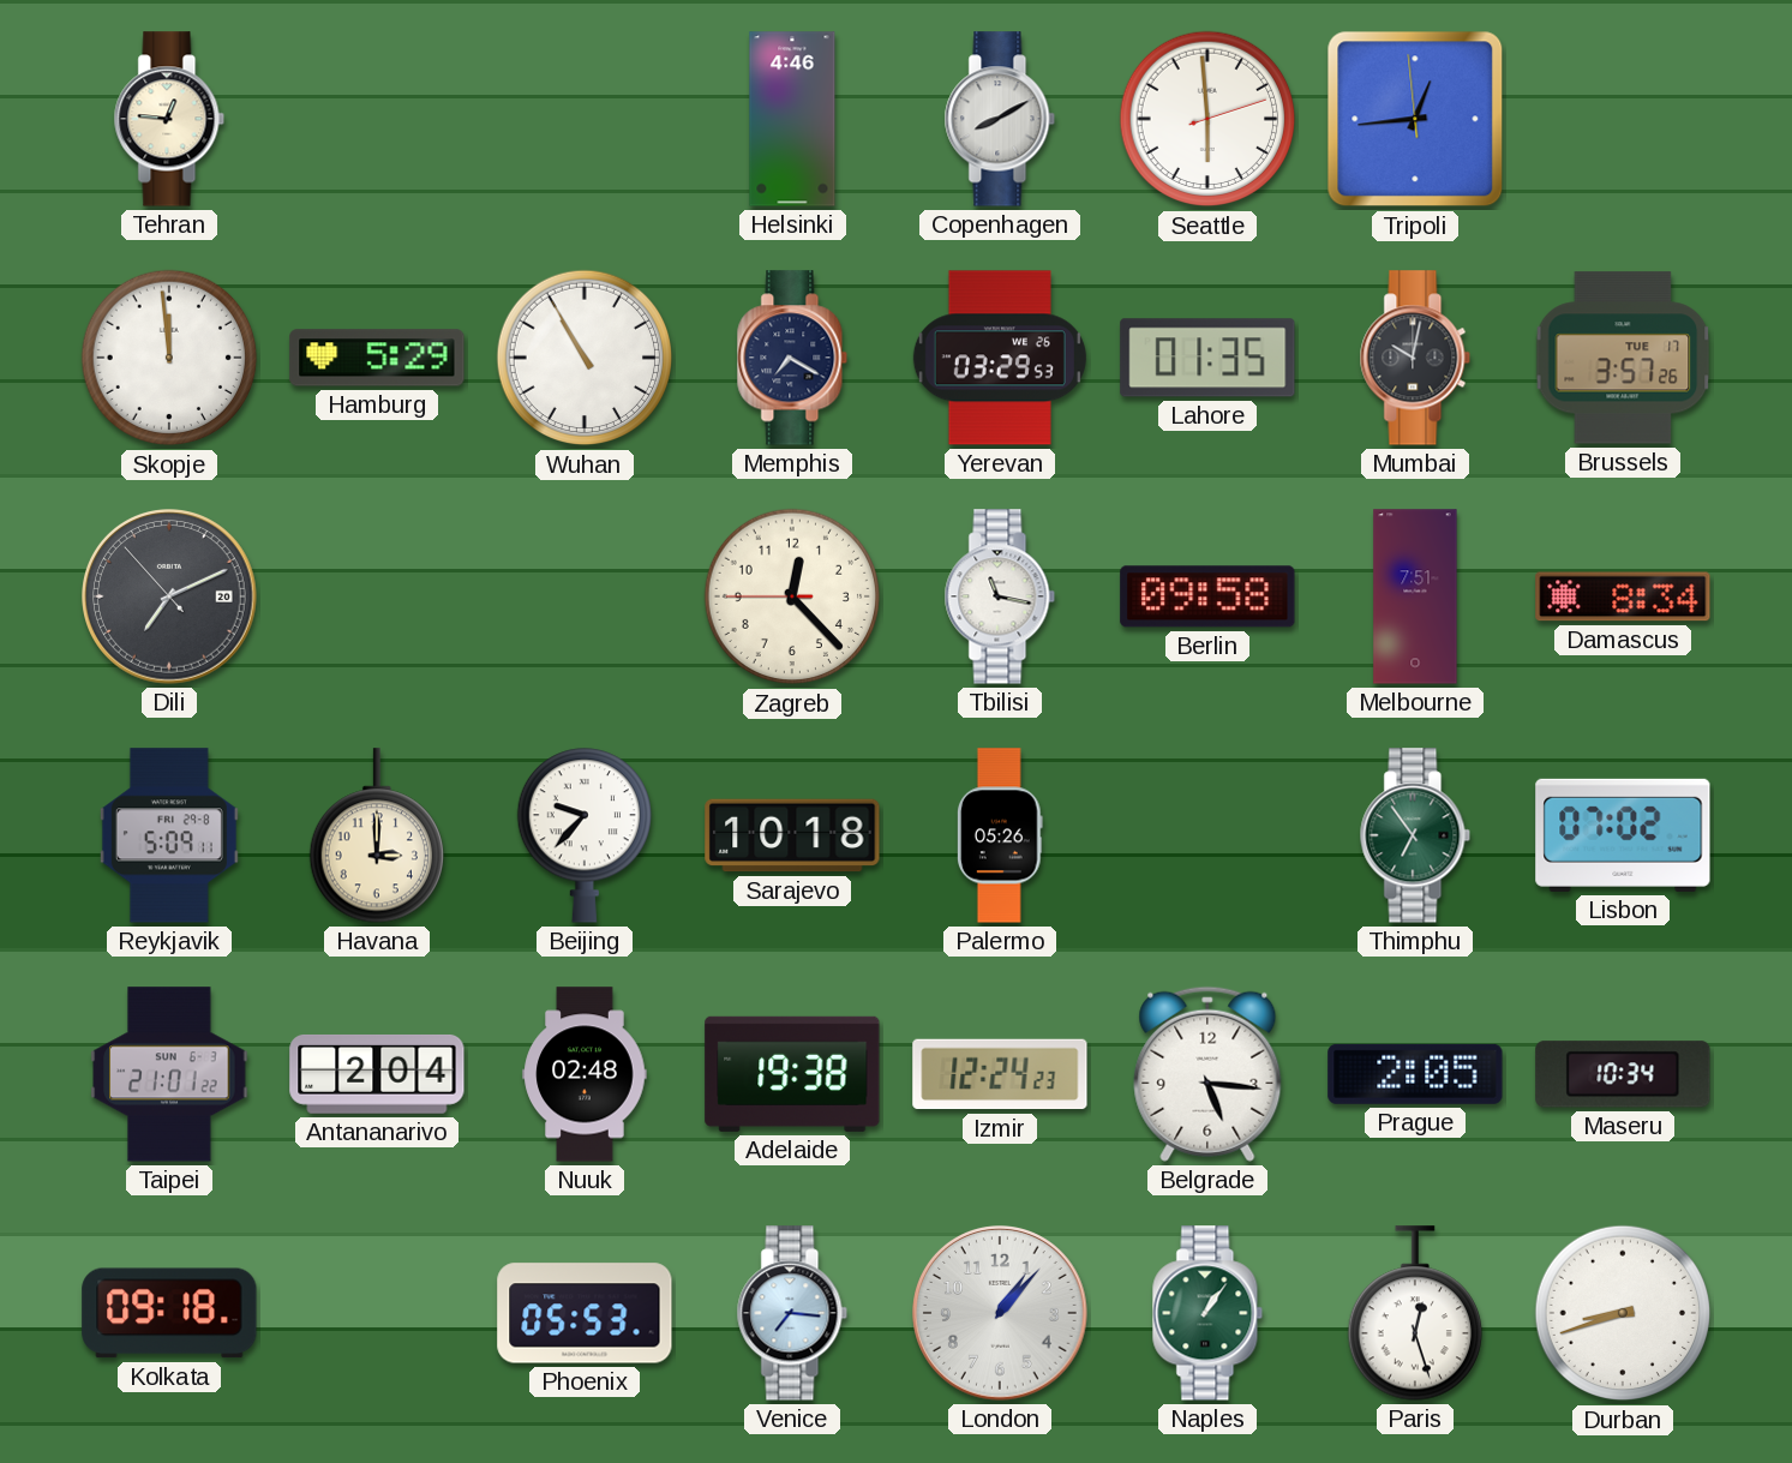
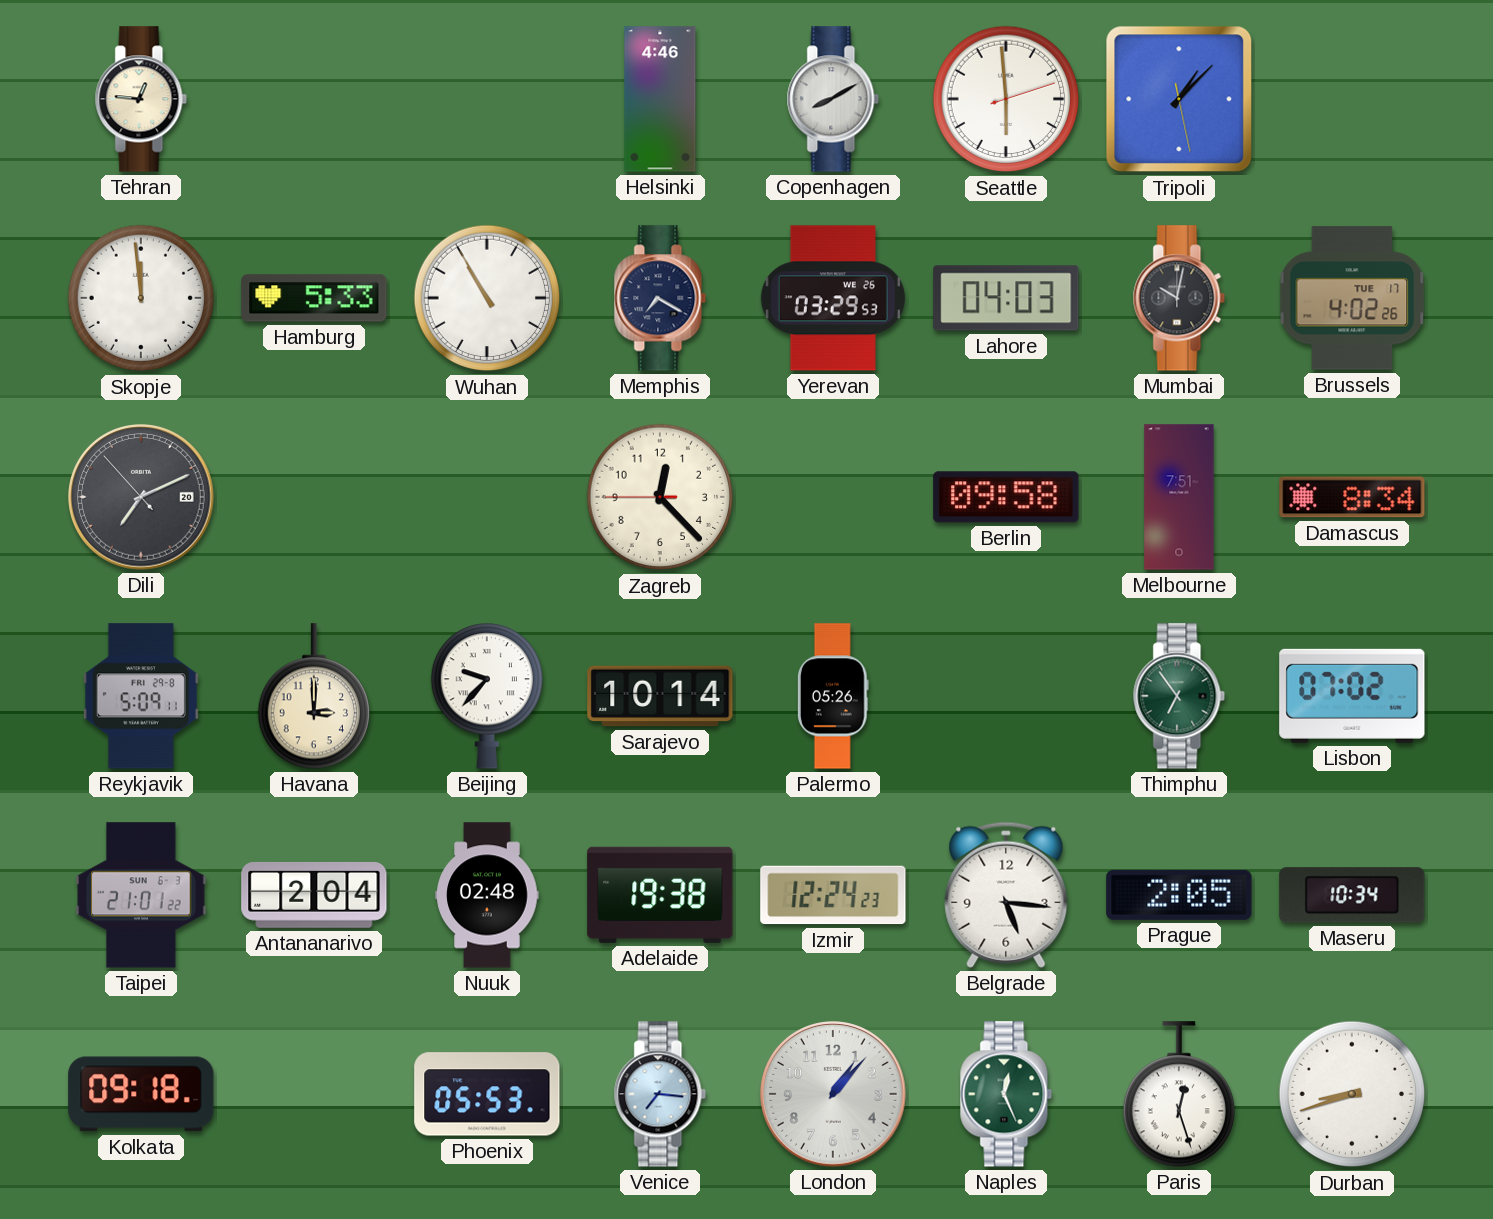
Tripoli: 12:43 -> 1:07
Hamburg: 5:29 -> 5:33
Lahore: 01:35 -> 04:03
Brussels: 3:57 -> 4:02
Tbilisi: 11:17 -> none
Sarajevo: 10:18 -> 10:14
Naples: 1:06 -> 12:26
